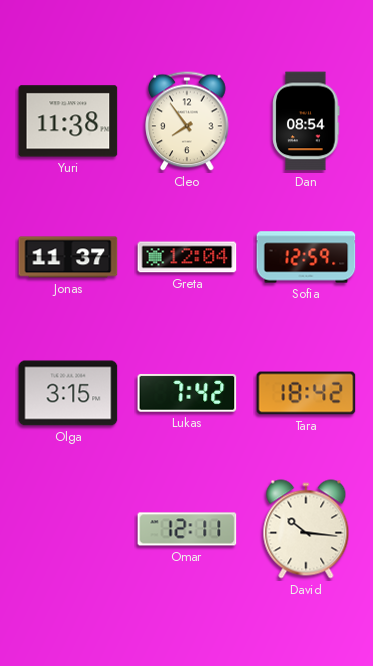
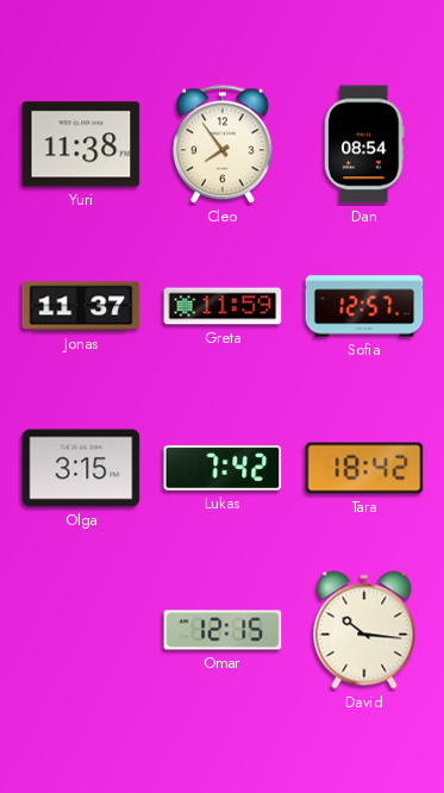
Greta: 12:04 -> 11:59
Sofia: 12:59 -> 12:57
Omar: 12:11 -> 12:15
